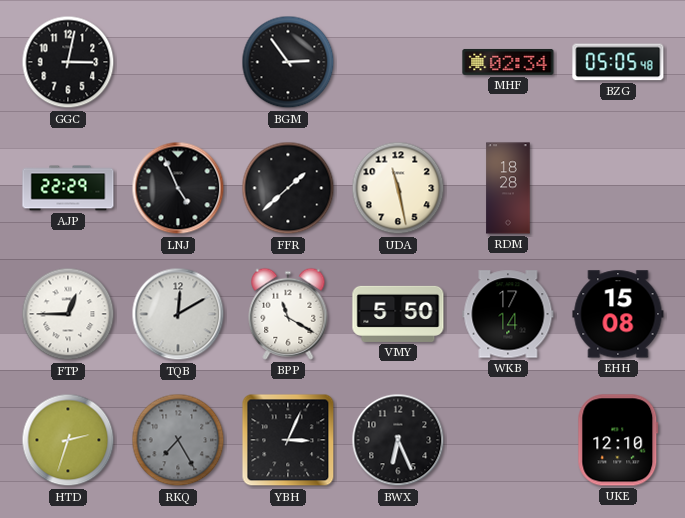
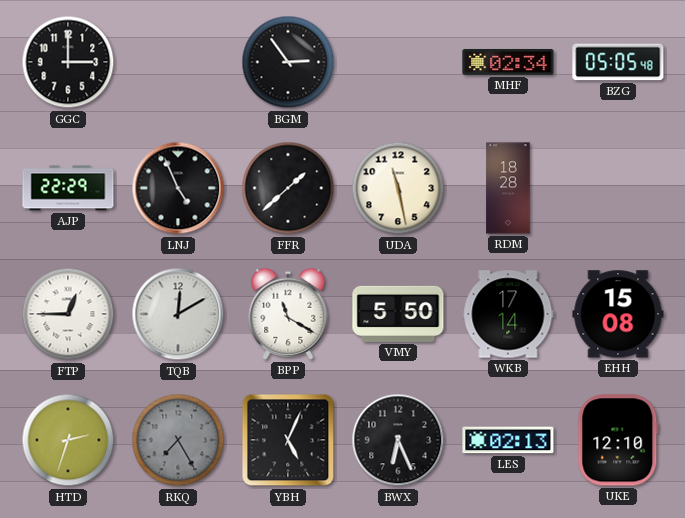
GGC: 3:02 -> 3:00
YBH: 3:04 -> 5:04
LES: none -> 02:13
